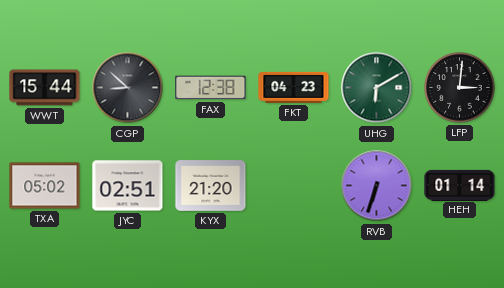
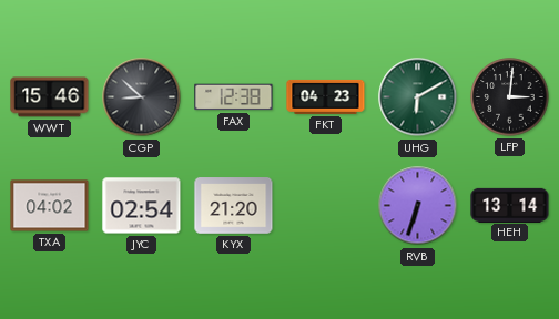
WWT: 15:44 -> 15:46
TXA: 05:02 -> 04:02
JYC: 02:51 -> 02:54
HEH: 01:14 -> 13:14
